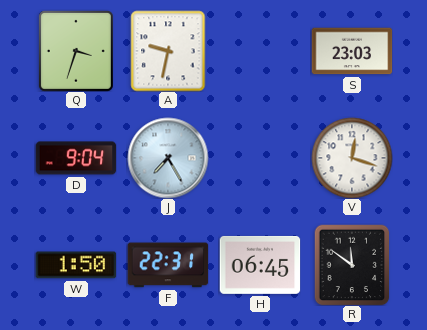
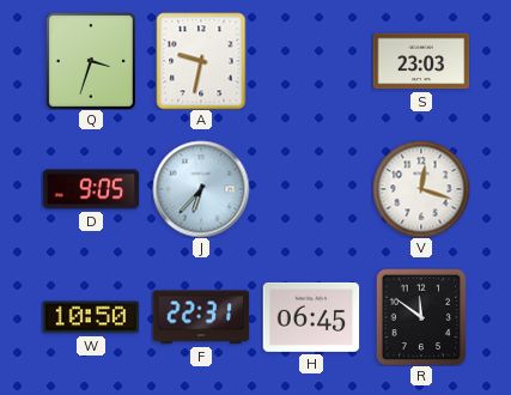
D: 9:04 -> 9:05
J: 7:25 -> 6:37
W: 1:50 -> 10:50
